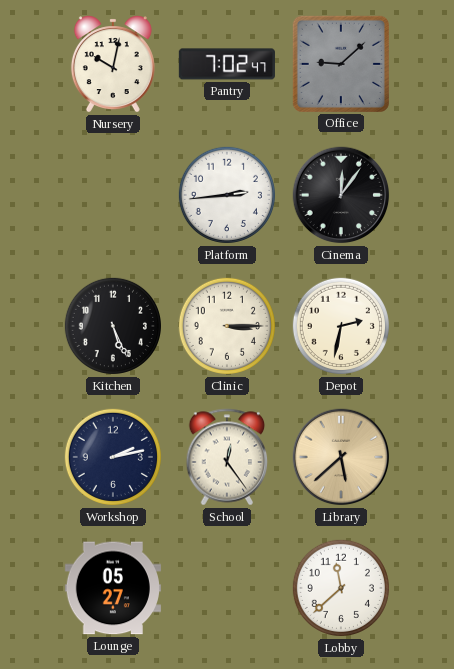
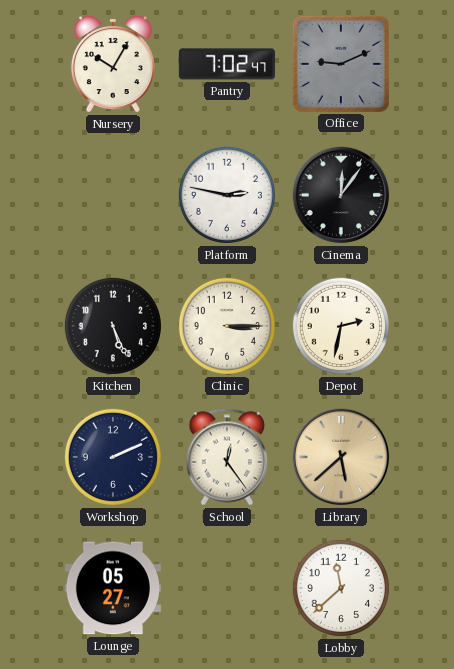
Nursery: 10:02 -> 10:05
Office: 9:08 -> 9:11
Platform: 2:44 -> 2:47
Workshop: 2:13 -> 2:11
